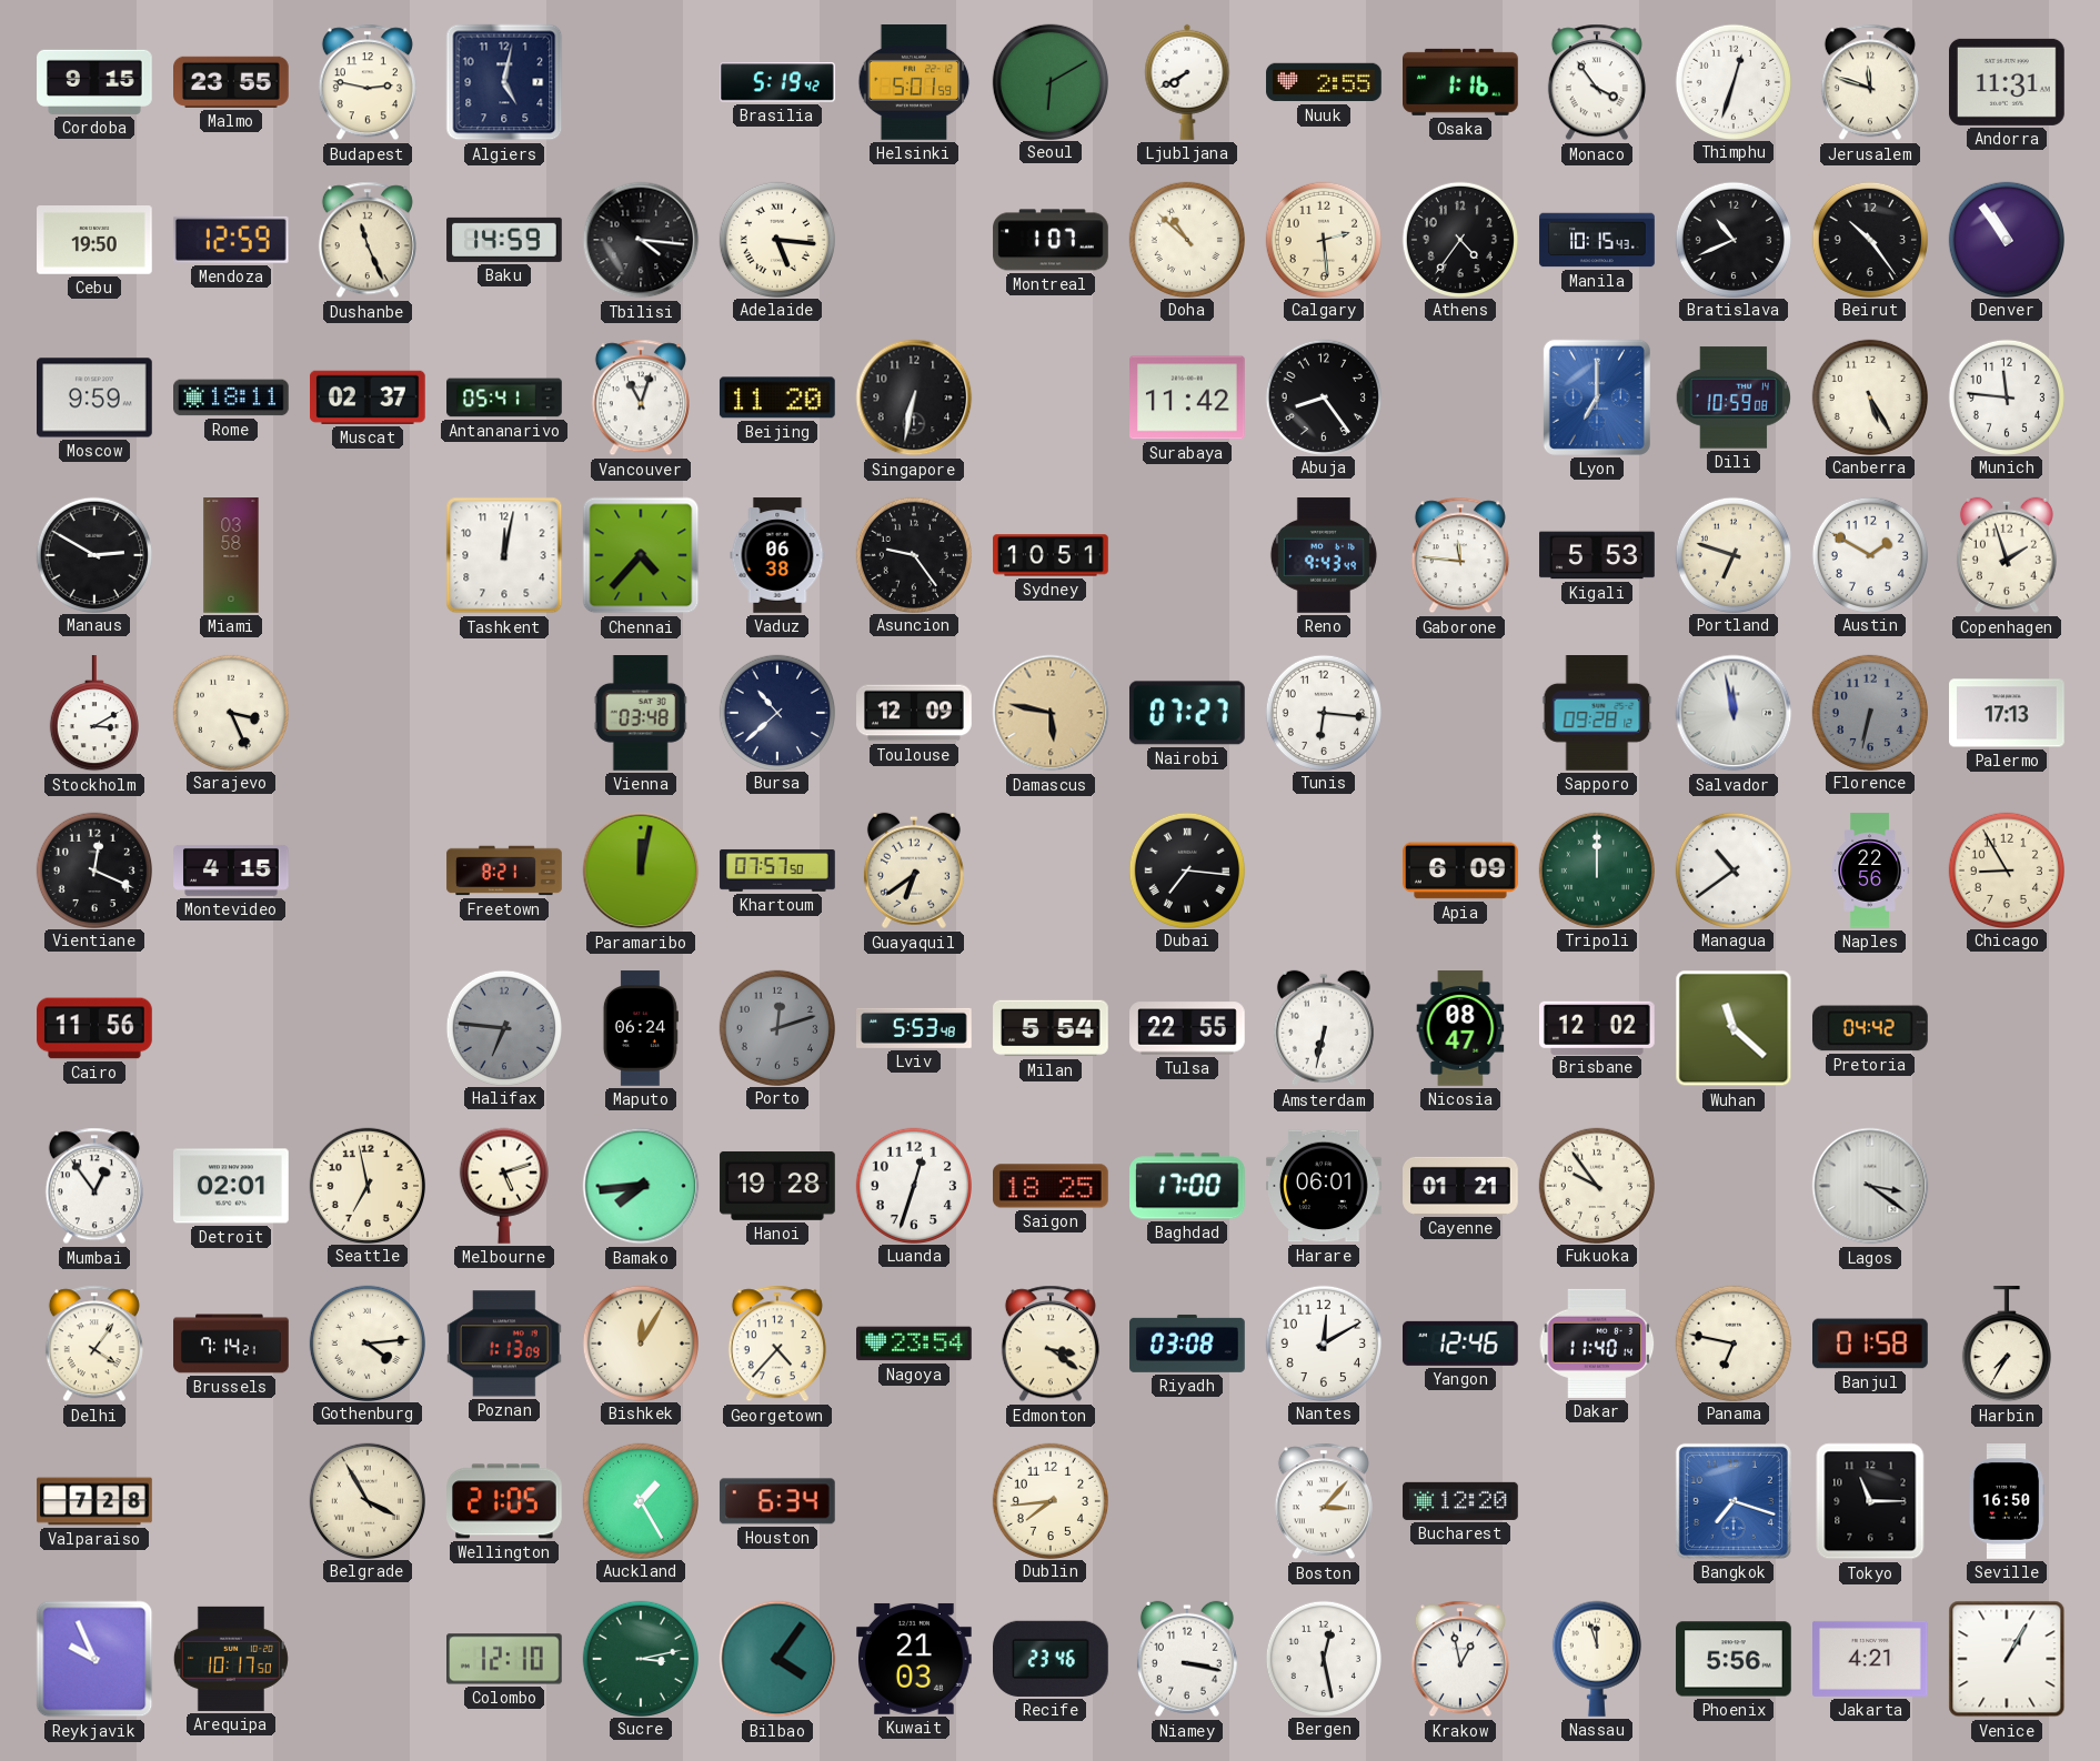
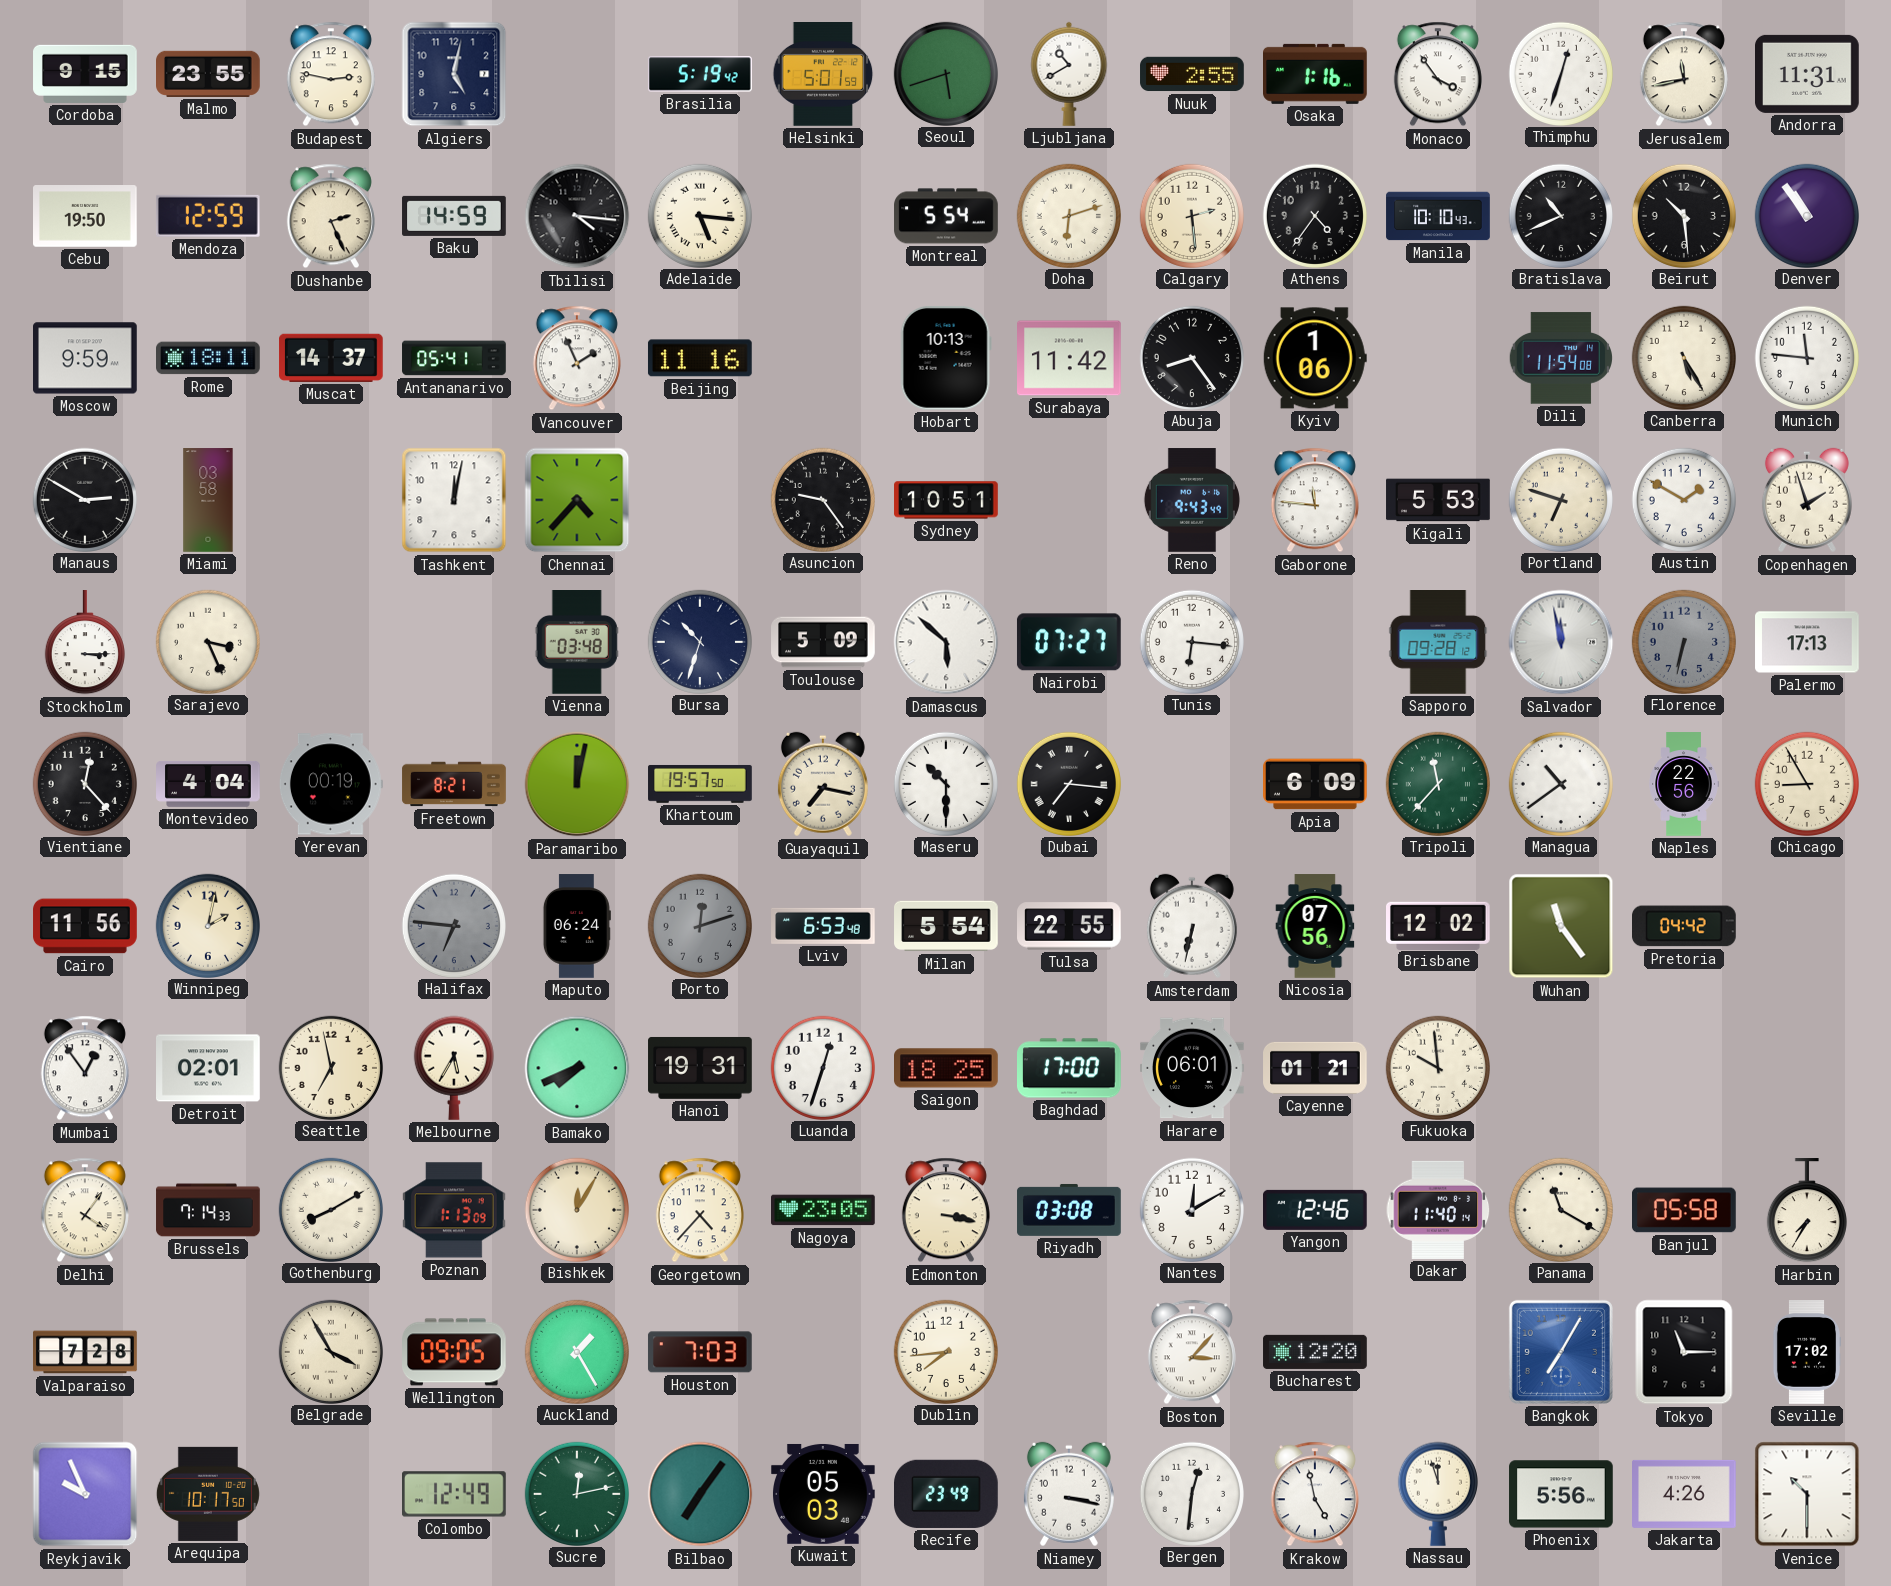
Seoul: 6:10 -> 5:42
Ljubljana: 7:40 -> 10:40
Jerusalem: 11:48 -> 11:43
Dushanbe: 11:26 -> 2:26
Montreal: 1:07 -> 5:54
Doha: 10:52 -> 6:12
Manila: 10:15 -> 10:10
Beirut: 10:24 -> 10:29
Muscat: 02:37 -> 14:37
Vancouver: 11:03 -> 1:56
Beijing: 11:20 -> 11:16
Singapore: 6:32 -> none
Hobart: none -> 10:13
Kyiv: none -> 1:06
Lyon: 7:00 -> none
Dili: 10:59 -> 11:54
Vaduz: 06:38 -> none
Stockholm: 3:10 -> 3:15
Bursa: 10:38 -> 10:33
Toulouse: 12:09 -> 5:09
Damascus: 5:47 -> 5:52
Damascus dial: champagne -> white
Vientiane: 12:19 -> 12:23
Montevideo: 4:15 -> 4:04
Yerevan: none -> 00:19
Khartoum: 07:57 -> 19:57
Guayaquil: 6:39 -> 7:17
Maseru: none -> 10:30
Tripoli: 12:00 -> 11:37
Winnipeg: none -> 2:02
Lviv: 5:53 -> 6:53
Nicosia: 08:47 -> 07:56
Wuhan: 11:22 -> 11:24
Melbourne: 5:12 -> 5:35
Bamako: 7:44 -> 7:41
Hanoi: 19:28 -> 19:31
Fukuoka: 9:54 -> 9:59
Lagos: 3:21 -> none
Brussels: 7:14:21 -> 7:14:33
Gothenburg: 4:14 -> 8:10
Nagoya: 23:54 -> 23:05
Edmonton: 3:21 -> 3:17
Panama: 6:47 -> 11:20
Banjul: 01:58 -> 05:58
Wellington: 21:05 -> 09:05
Houston: 6:34 -> 7:03
Bangkok: 7:18 -> 7:05
Seville: 16:50 -> 17:02
Colombo: 12:10 -> 12:49
Sucre: 3:13 -> 12:13
Bilbao: 4:06 -> 7:06
Kuwait: 21:03 -> 05:03
Recife: 23:46 -> 23:49
Bergen: 12:28 -> 12:31
Krakow: 12:58 -> 4:58
Jakarta: 4:21 -> 4:26
Venice: 1:05 -> 10:30
